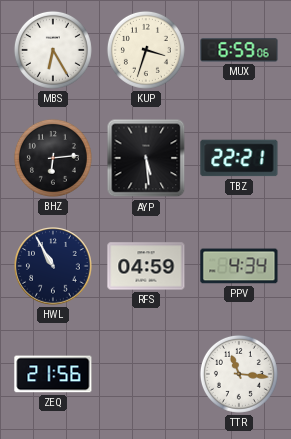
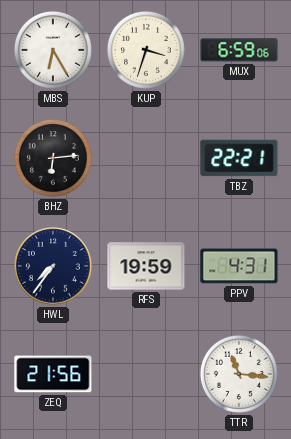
AYP: 5:29 -> none
HWL: 10:55 -> 7:36
RFS: 04:59 -> 19:59
PPV: 4:34 -> 4:31
